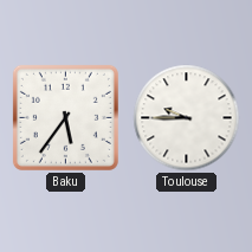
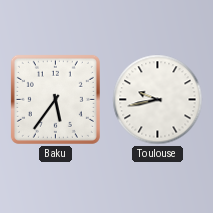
Toulouse: 9:45 -> 9:43
